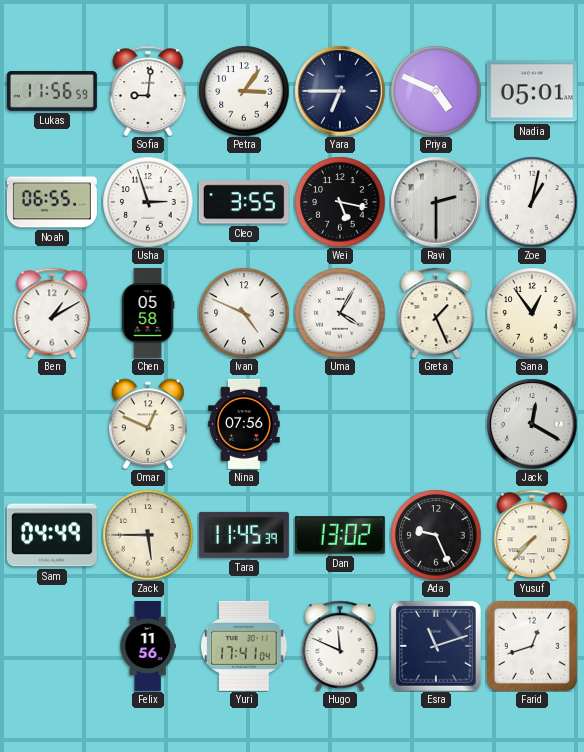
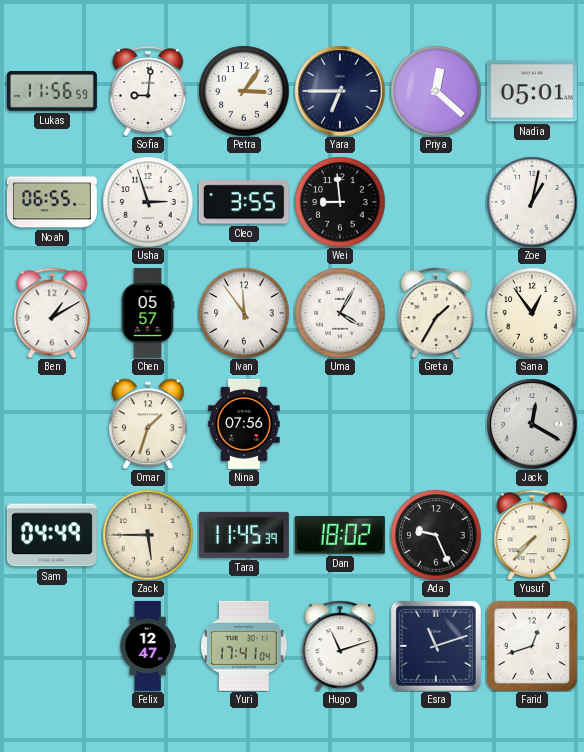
Priya: 4:49 -> 12:22
Wei: 5:17 -> 8:59
Ravi: 2:30 -> none
Chen: 05:58 -> 05:57
Ivan: 4:49 -> 11:54
Greta: 1:26 -> 1:35
Omar: 12:49 -> 1:33
Dan: 13:02 -> 18:02
Felix: 11:56 -> 12:47
Hugo: 11:49 -> 11:12
